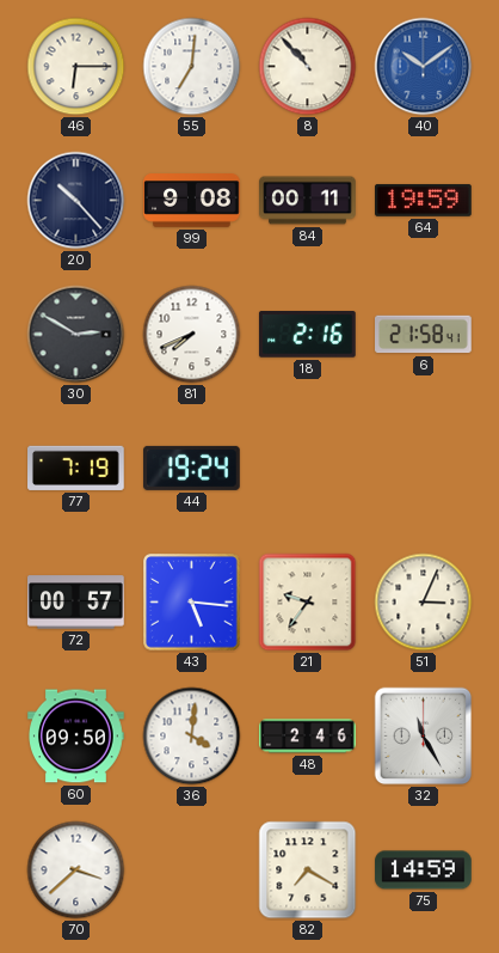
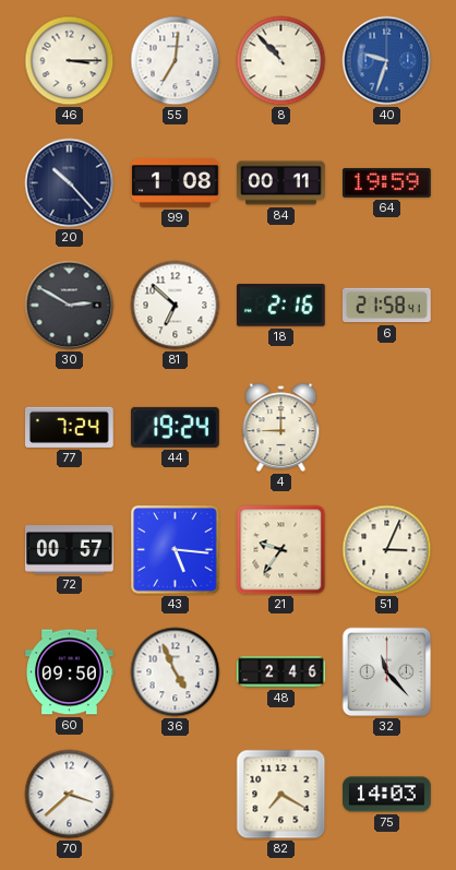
46: 6:15 -> 3:15
40: 10:09 -> 9:33
99: 9:08 -> 1:08
81: 7:41 -> 6:52
77: 7:19 -> 7:24
4: none -> 9:00
36: 4:01 -> 4:56
32: 11:25 -> 11:23
75: 14:59 -> 14:03
